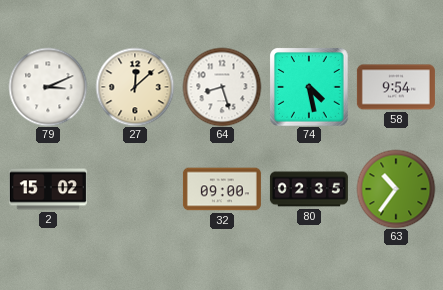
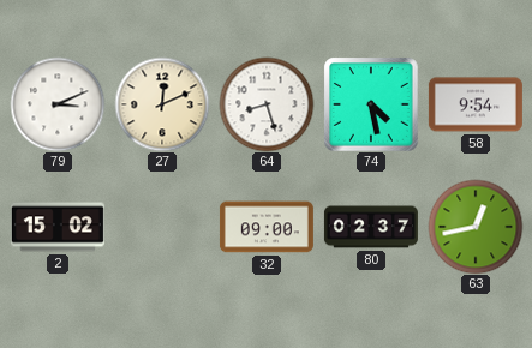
27: 12:08 -> 12:11
80: 02:35 -> 02:37
63: 10:36 -> 12:43
